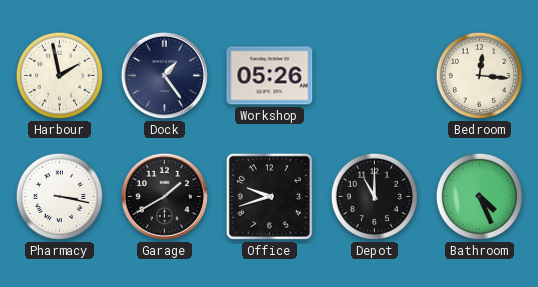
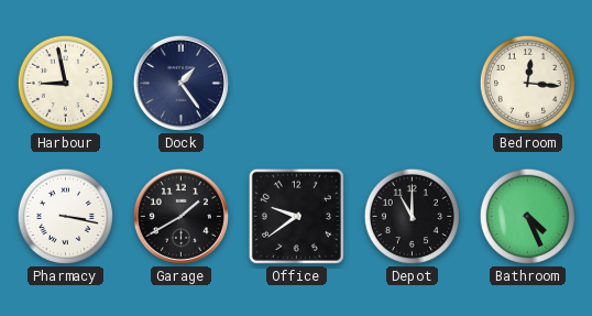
Harbour: 1:58 -> 8:58
Workshop: 05:26 -> none
Office: 9:42 -> 9:39
